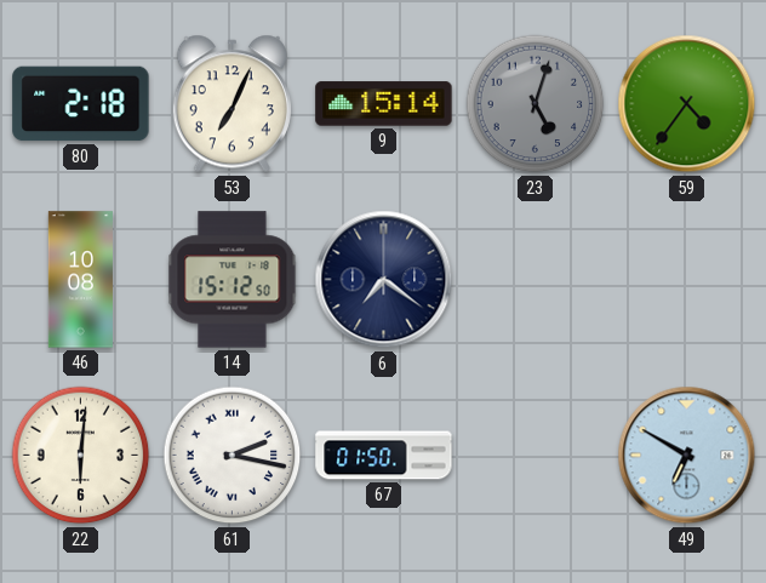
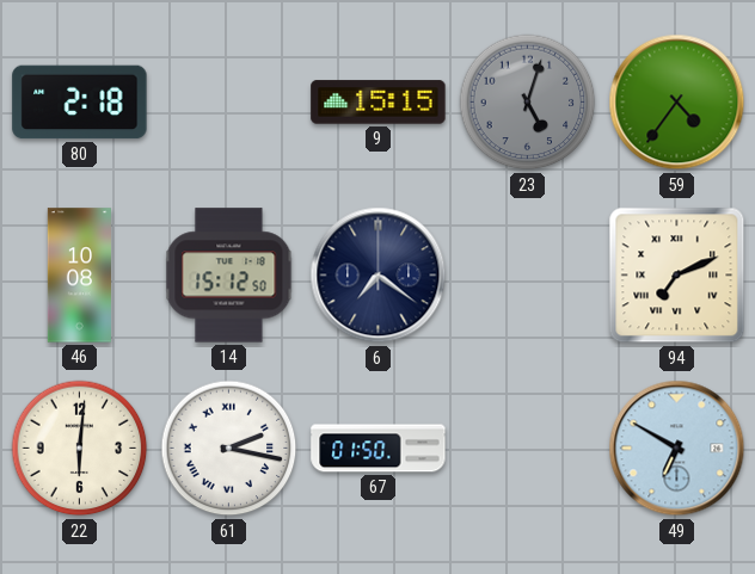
53: 7:04 -> none
9: 15:14 -> 15:15
94: none -> 7:11
